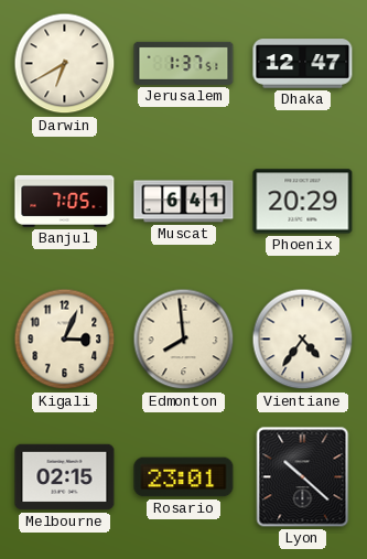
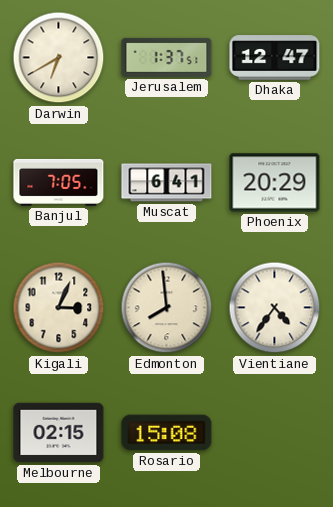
Rosario: 23:01 -> 15:08
Lyon: 10:22 -> none
